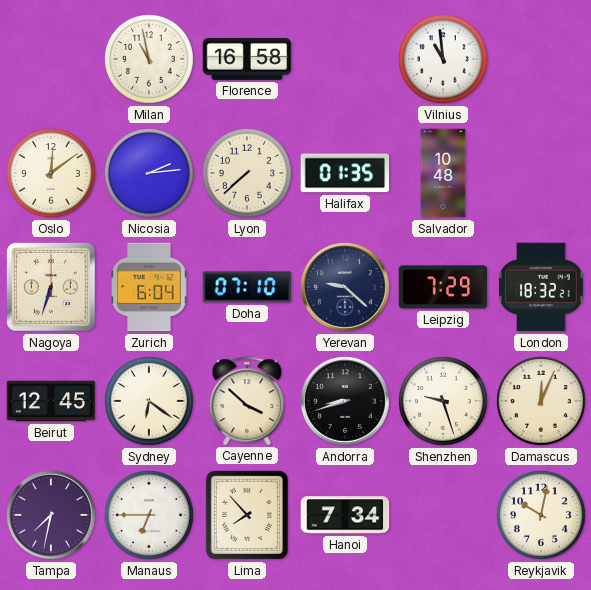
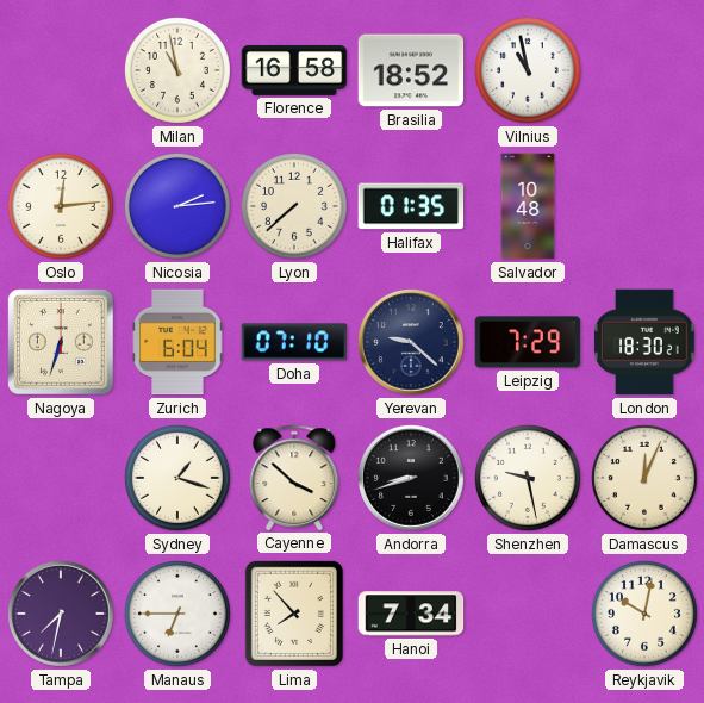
Brasilia: none -> 18:52
Vilnius: 10:59 -> 10:58
Oslo: 12:09 -> 12:14
London: 18:32 -> 18:30
Beirut: 12:45 -> none
Sydney: 6:21 -> 1:18
Shenzhen: 9:27 -> 9:28
